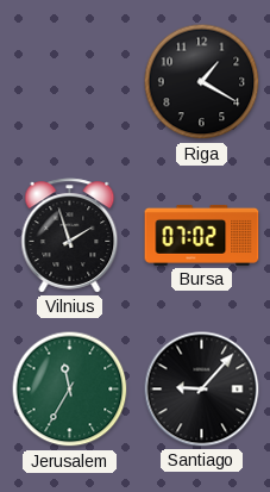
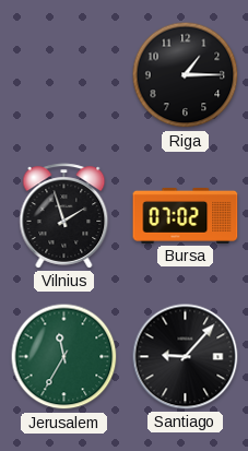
Riga: 1:20 -> 1:15
